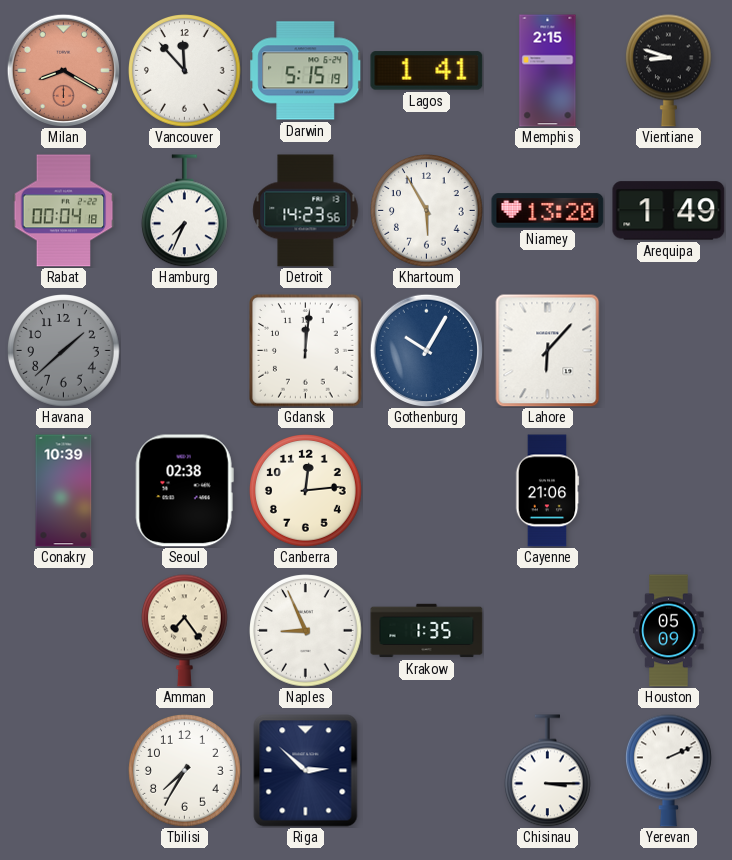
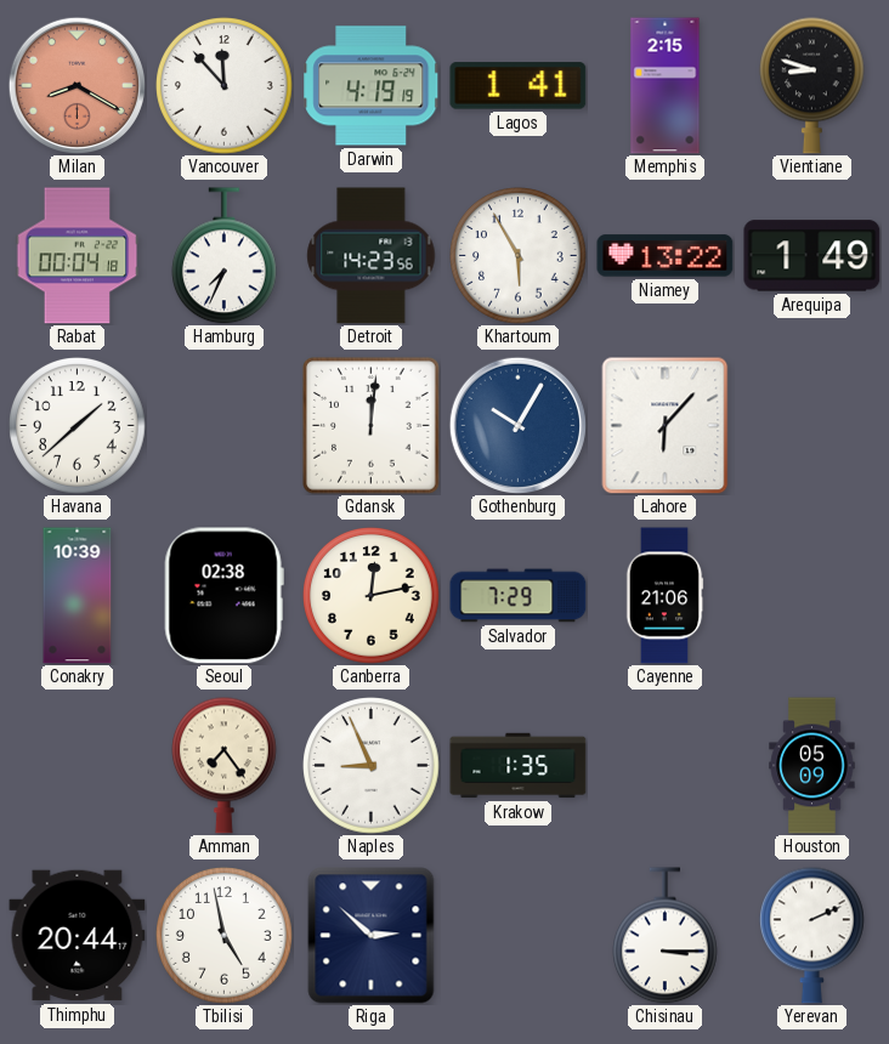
Darwin: 5:15 -> 4:19
Niamey: 13:20 -> 13:22
Havana dial: grey -> white
Canberra: 12:14 -> 12:13
Salvador: none -> 7:29
Thimphu: none -> 20:44
Tbilisi: 7:35 -> 4:58
